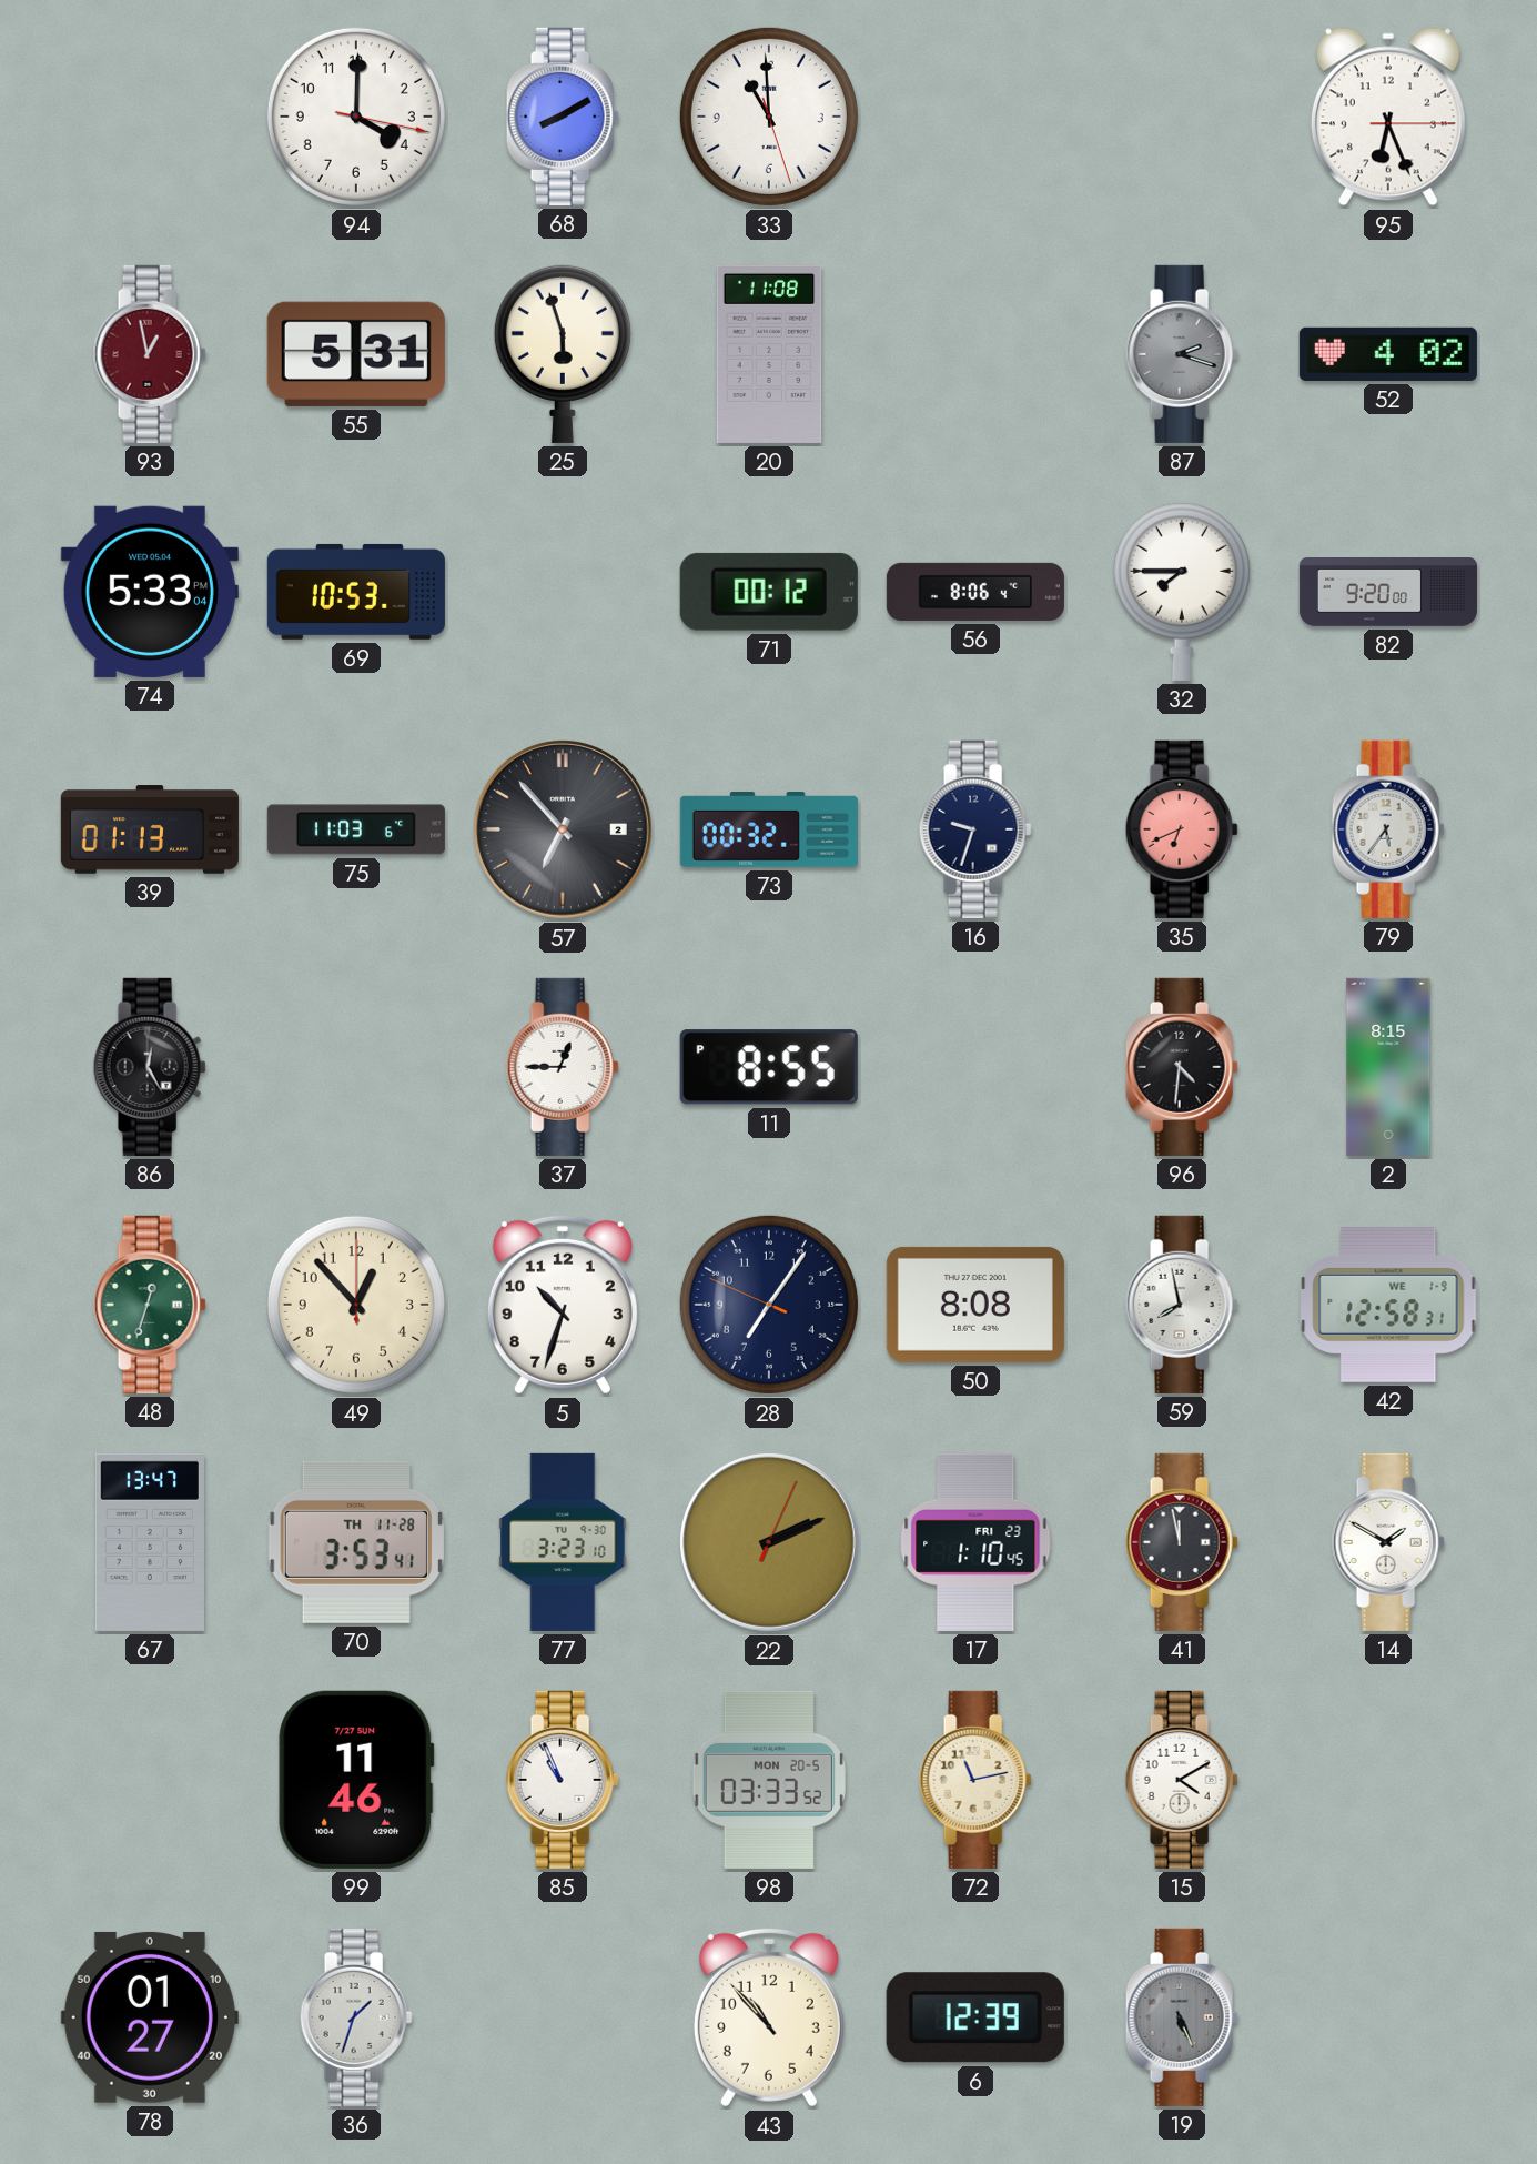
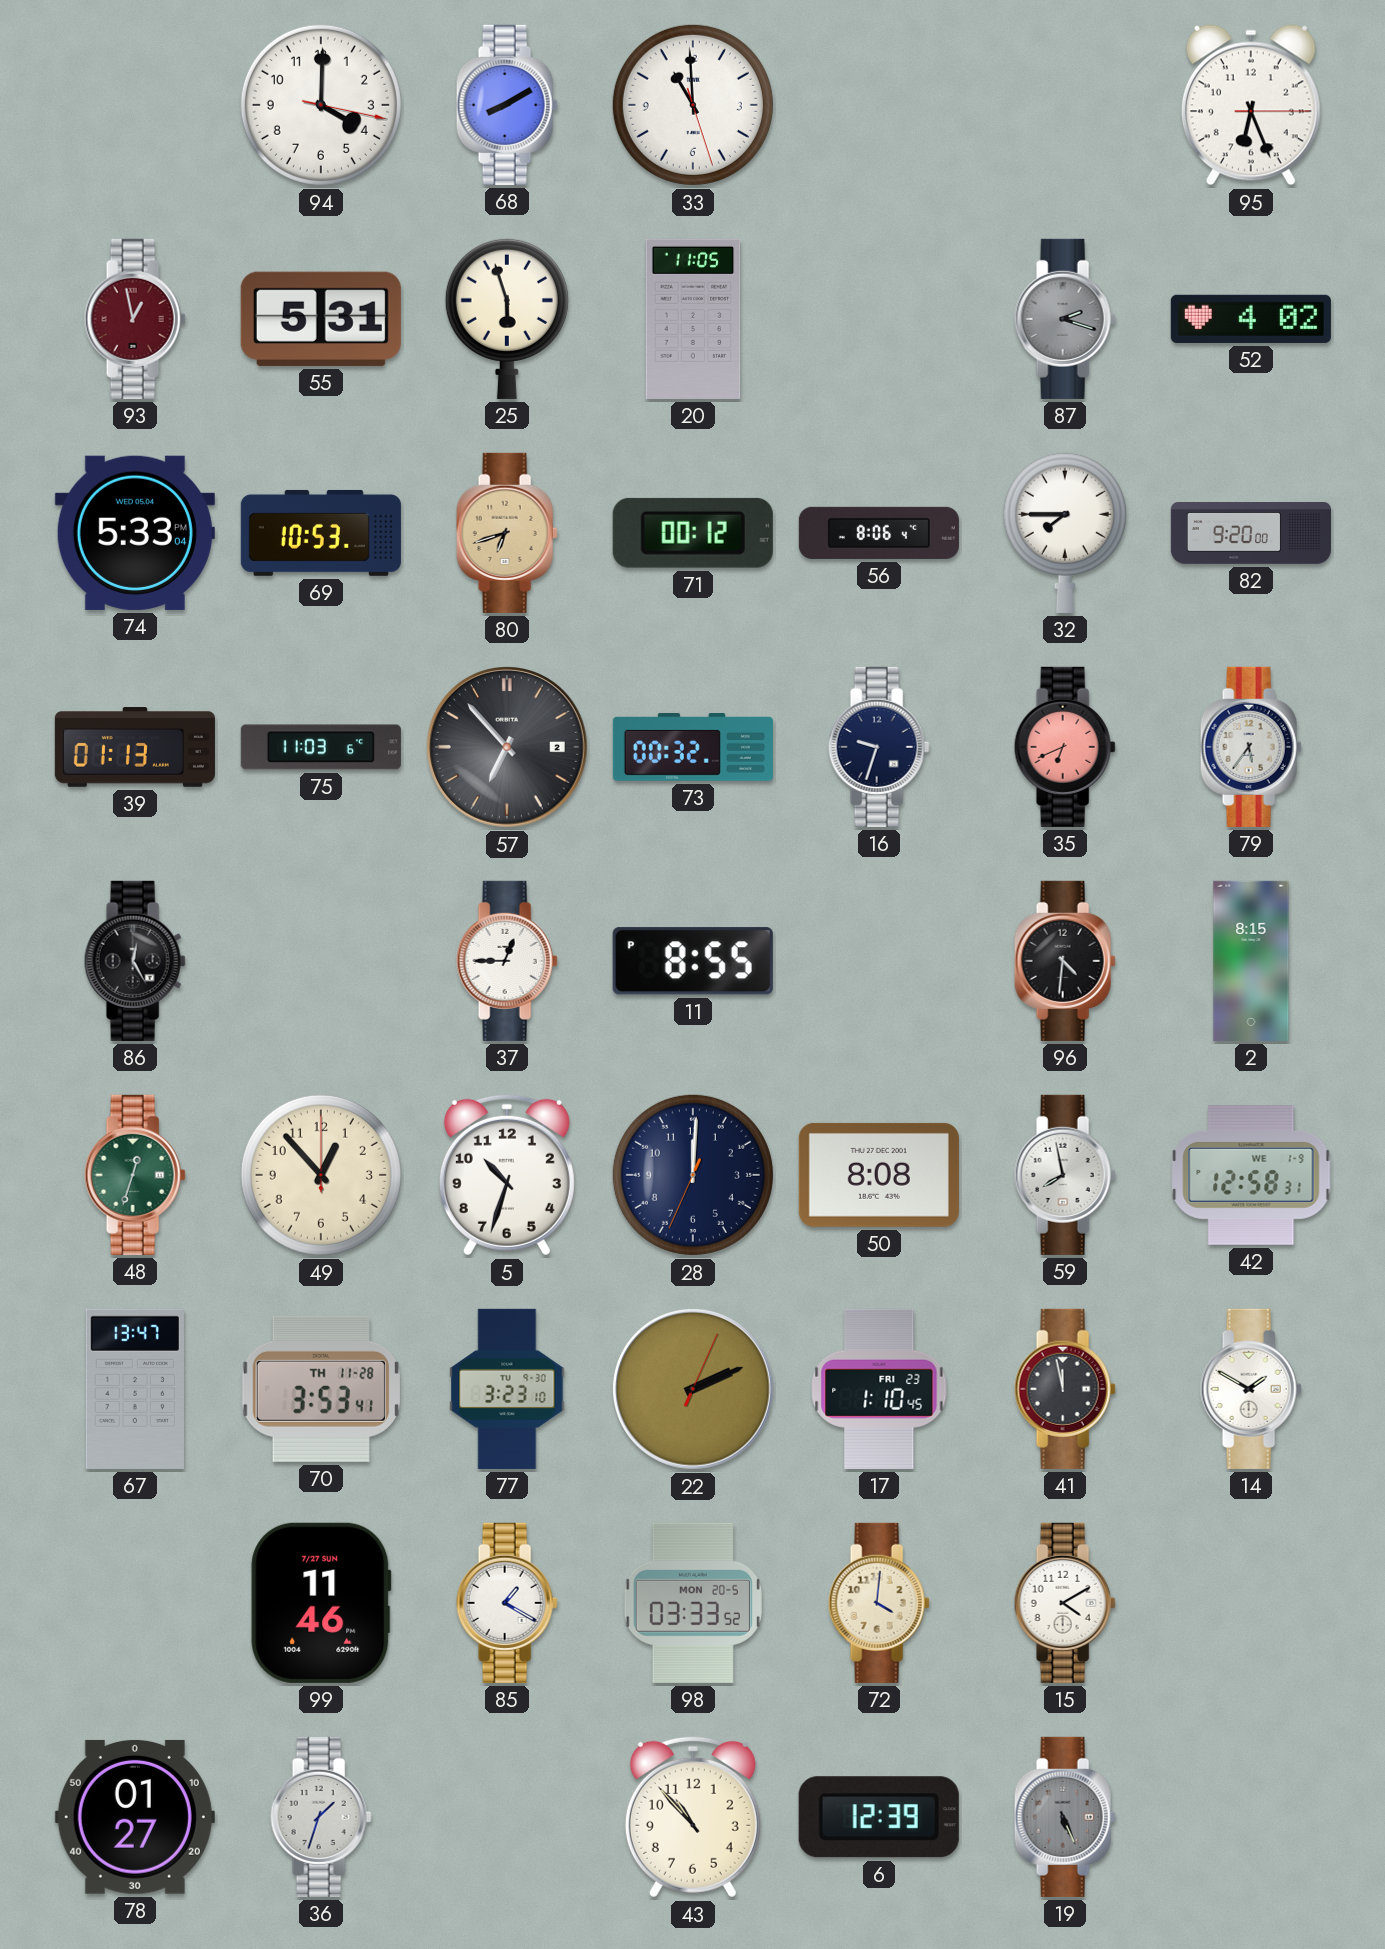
20: 11:08 -> 11:05
80: none -> 6:42
28: 7:05 -> 12:00
85: 10:56 -> 1:20
72: 11:13 -> 4:01
